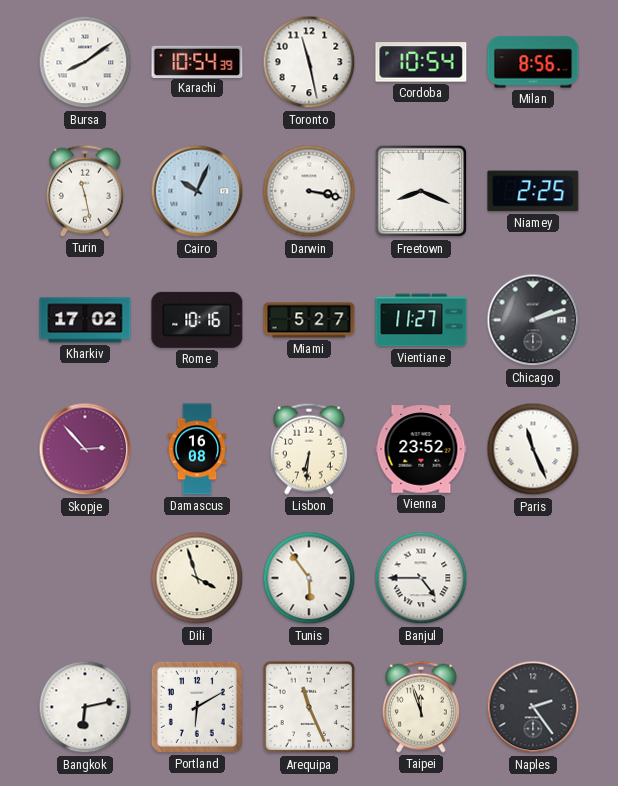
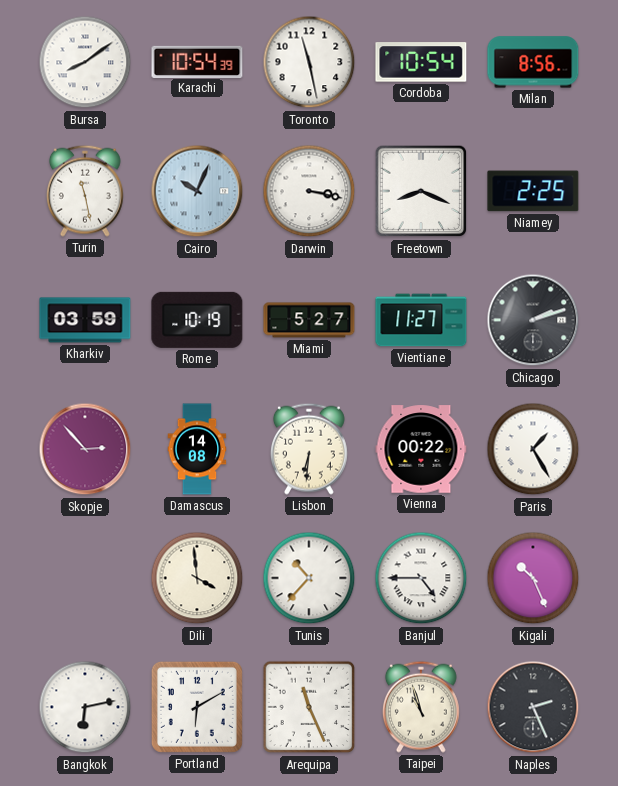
Kharkiv: 17:02 -> 03:59
Rome: 10:16 -> 10:19
Damascus: 16:08 -> 14:08
Vienna: 23:52 -> 00:22
Paris: 11:26 -> 1:25
Dili: 3:57 -> 3:59
Tunis: 5:54 -> 10:37
Kigali: none -> 10:26
Taipei: 11:57 -> 10:57
Naples: 2:24 -> 2:26
